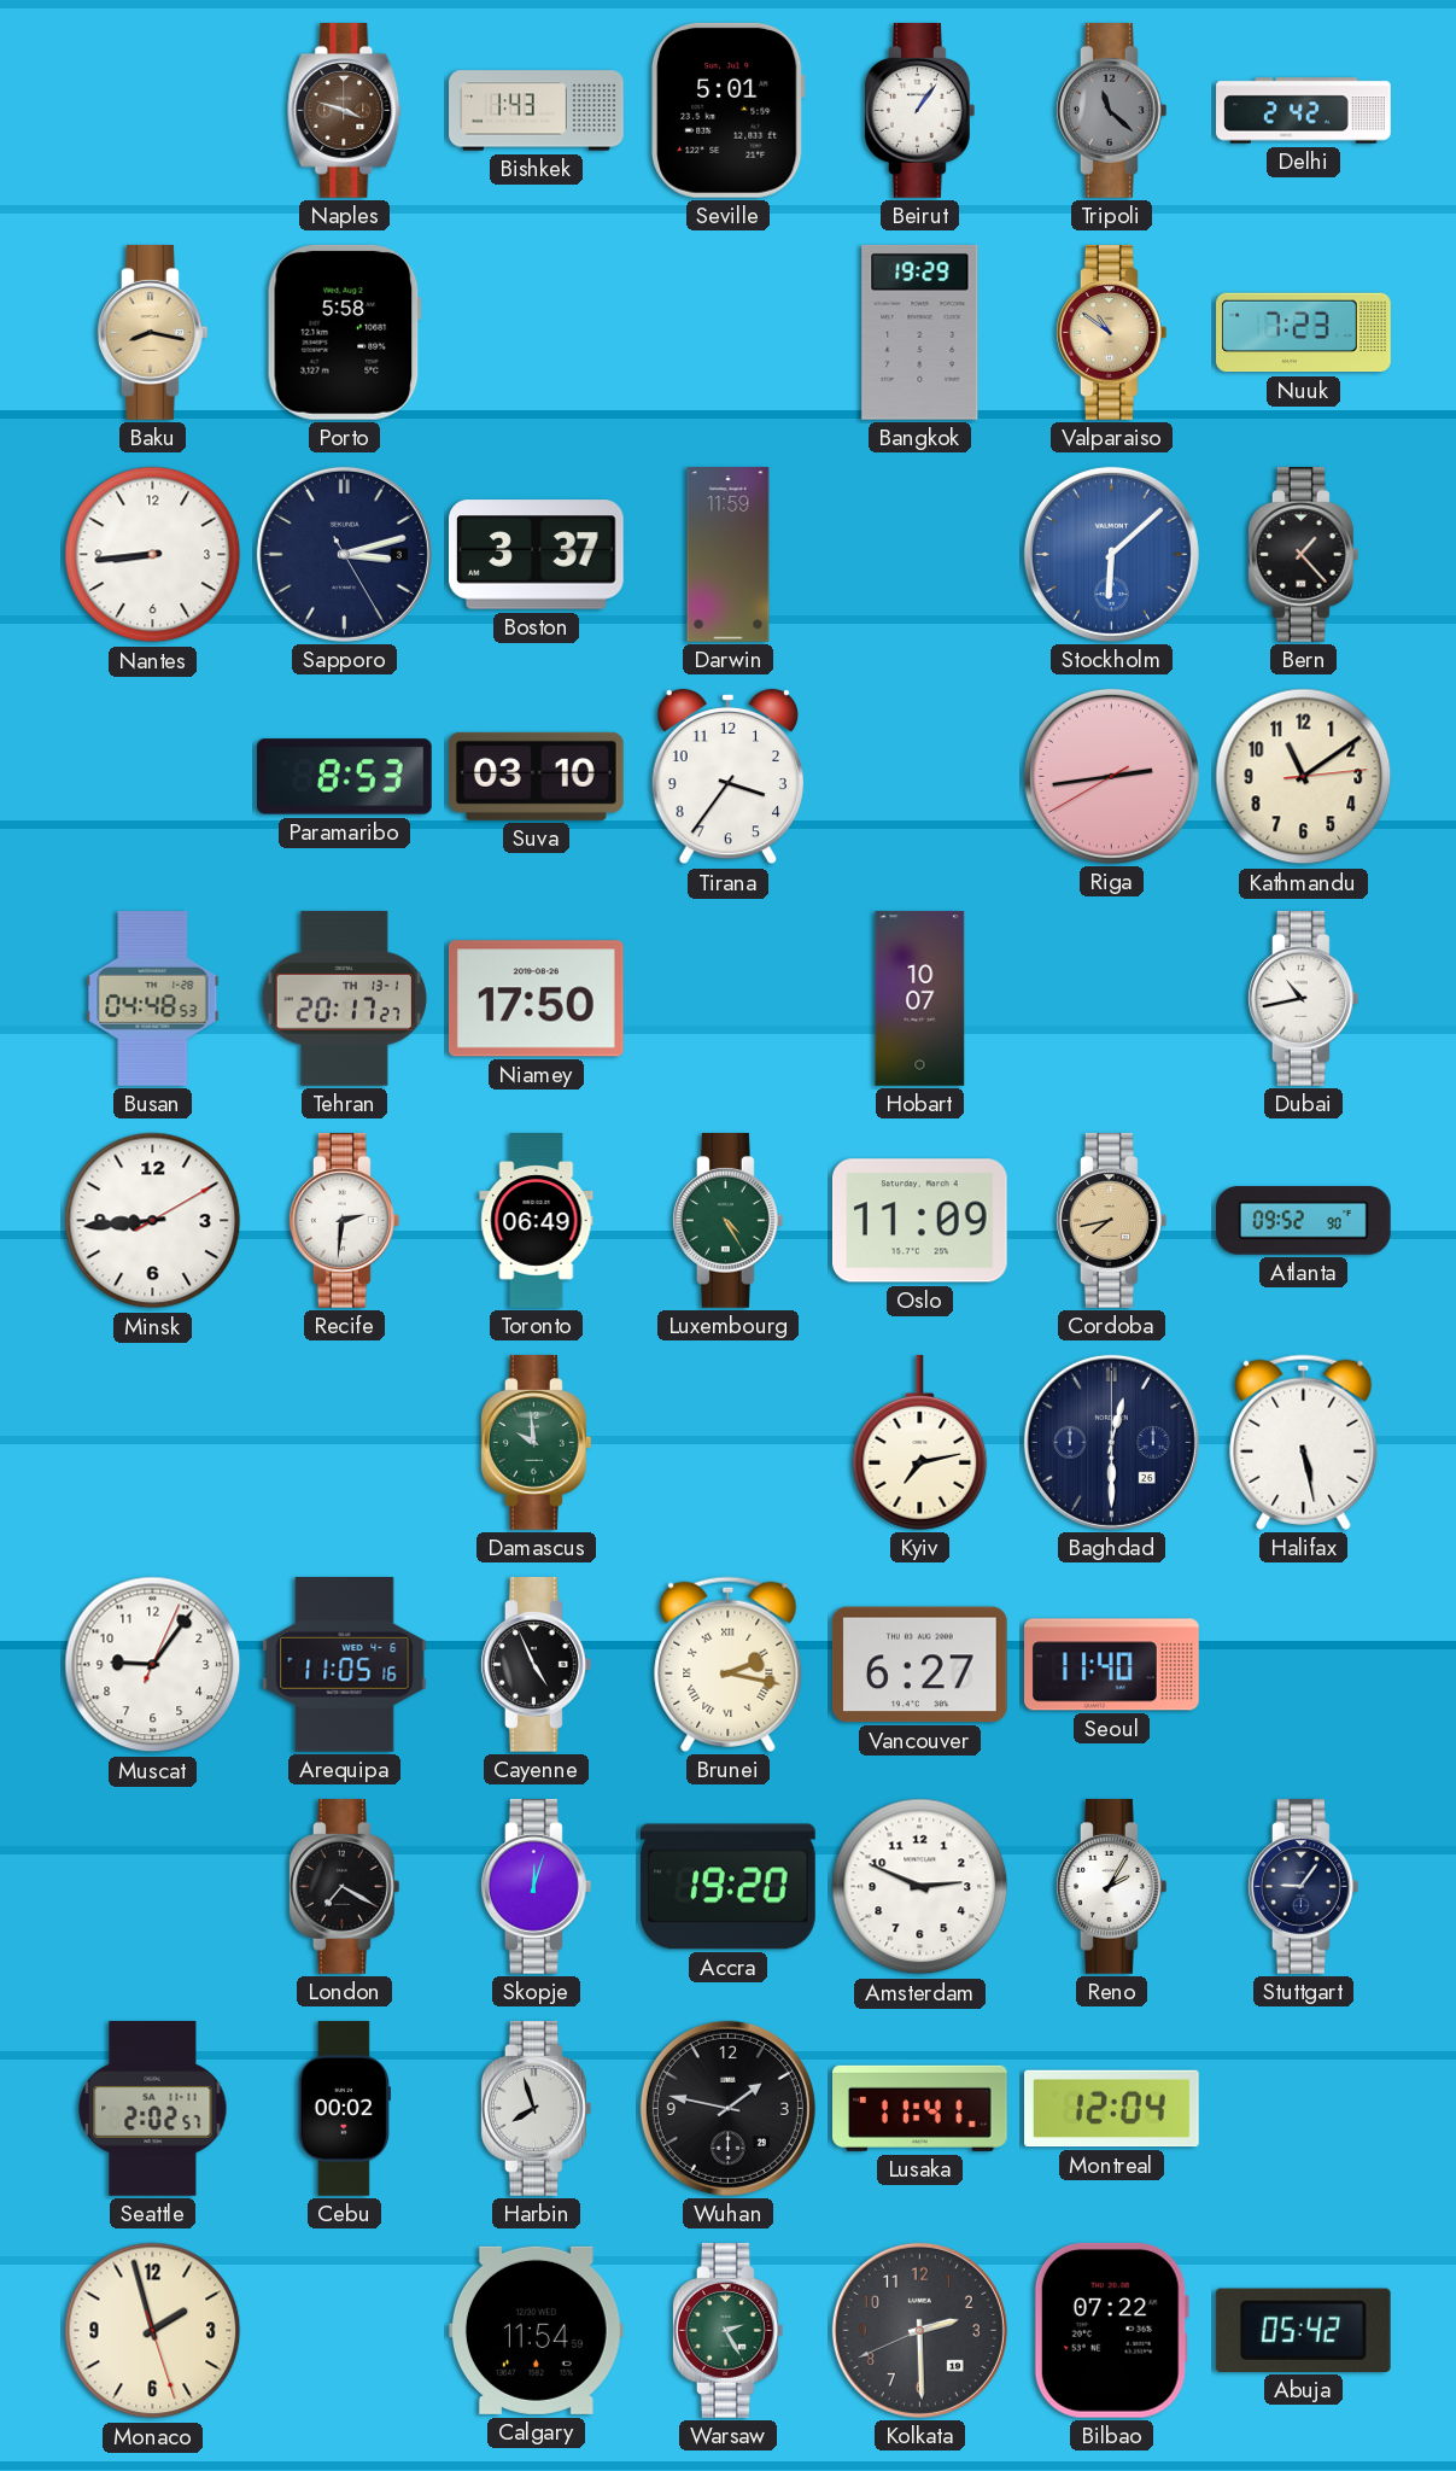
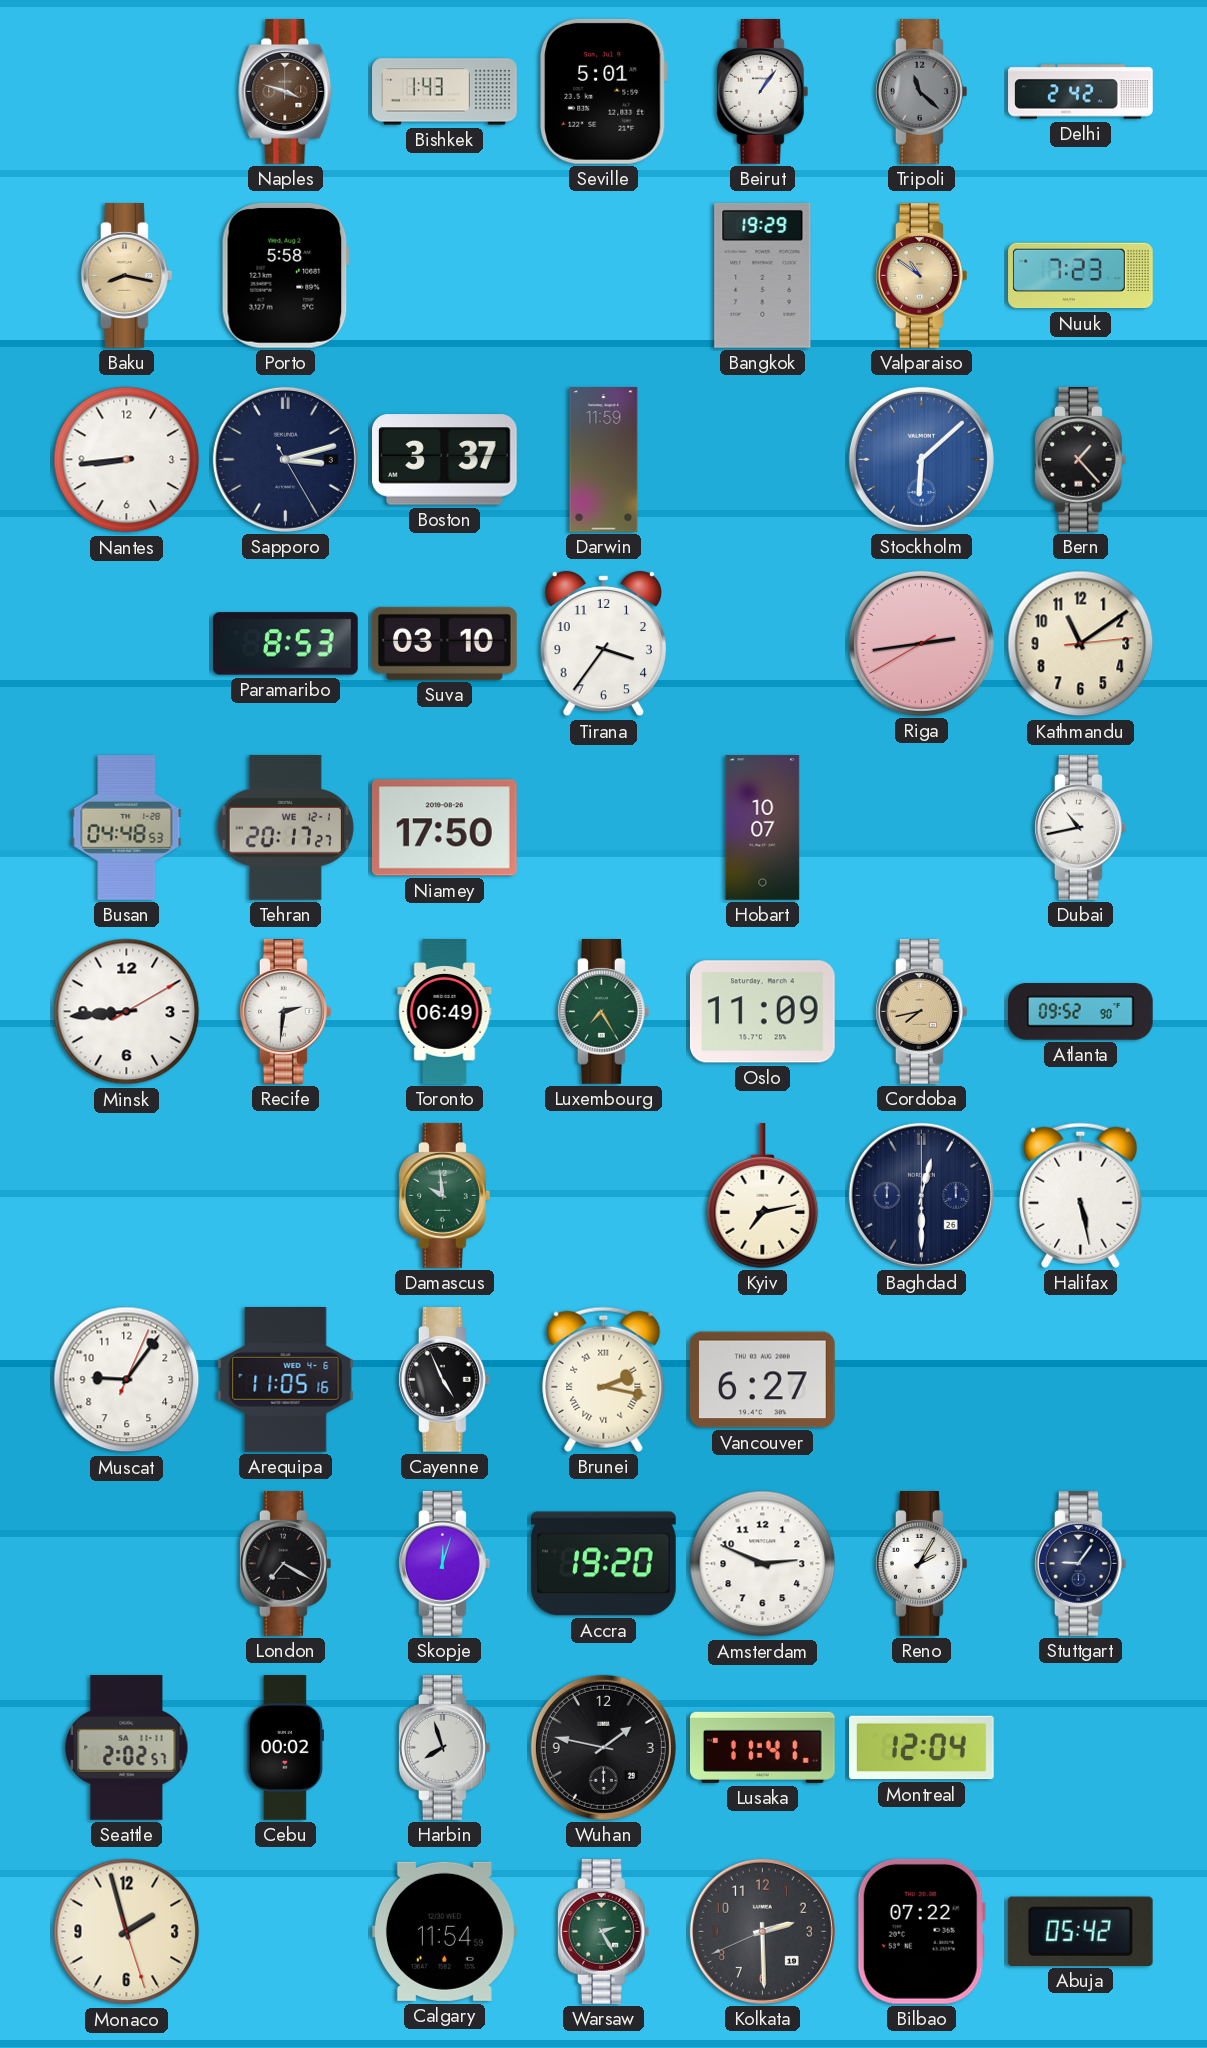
Tehran date: TH 13-1 -> WE 12-1
Luxembourg: 4:25 -> 7:25
Seoul: 11:40 -> none
